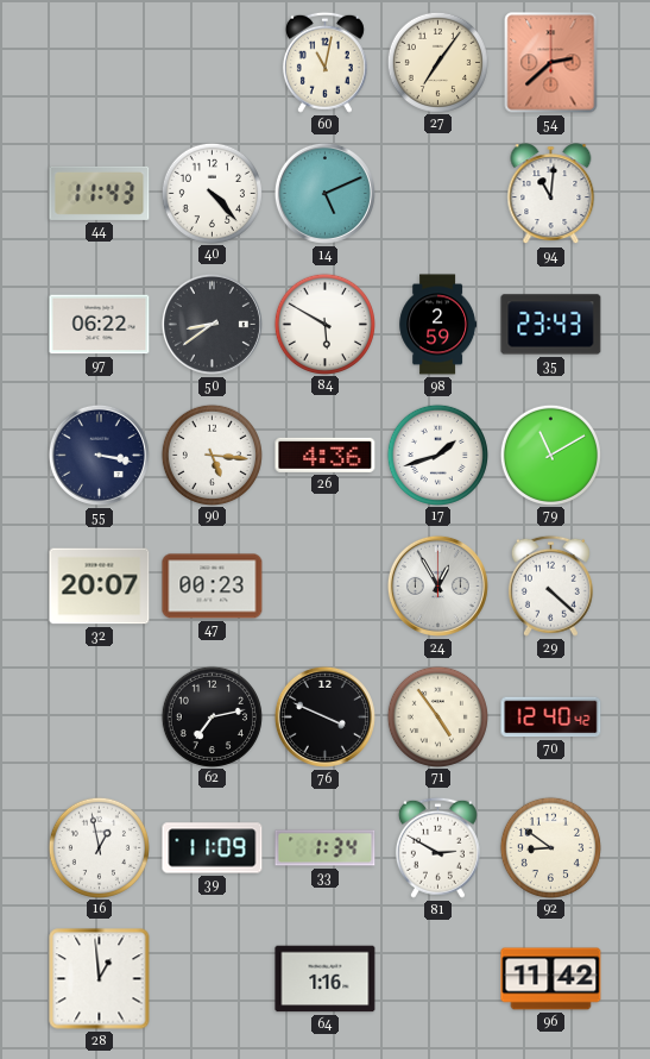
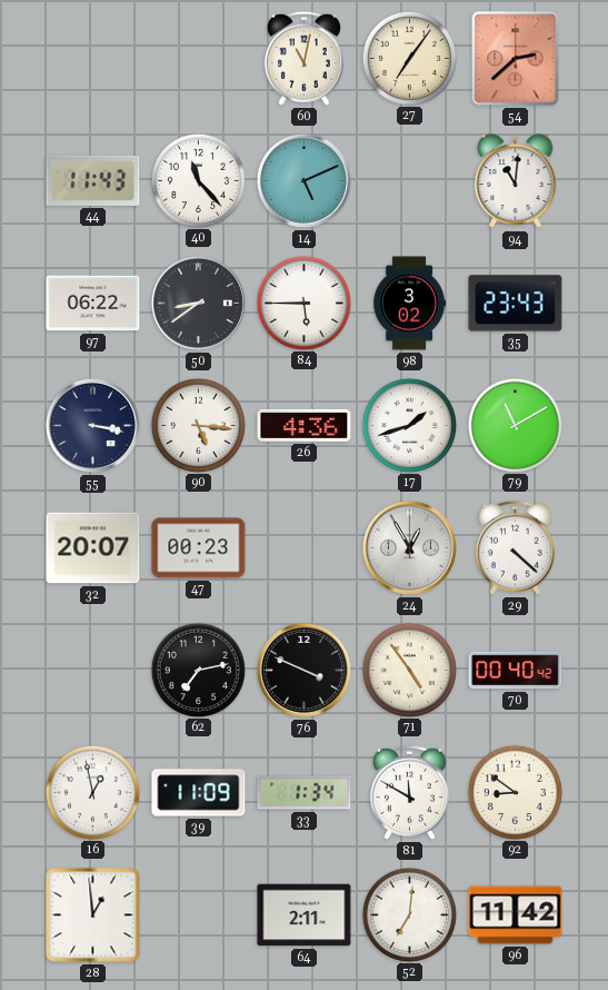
40: 4:23 -> 11:23
84: 5:50 -> 5:45
98: 2:59 -> 3:02
70: 12:40 -> 00:40
81: 2:50 -> 11:50
64: 1:16 -> 2:11
52: none -> 7:01
